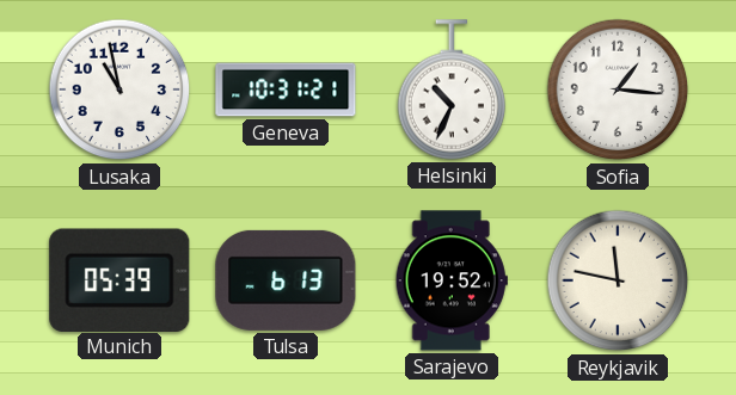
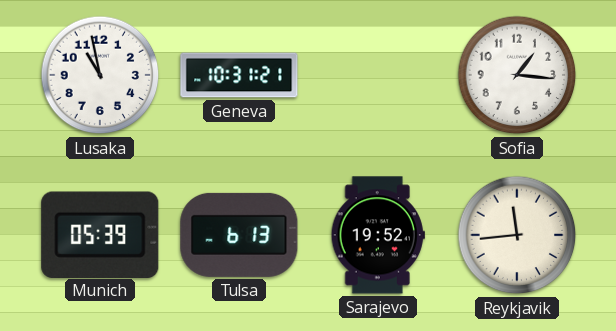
Helsinki: 10:34 -> none
Reykjavik: 11:47 -> 11:44
